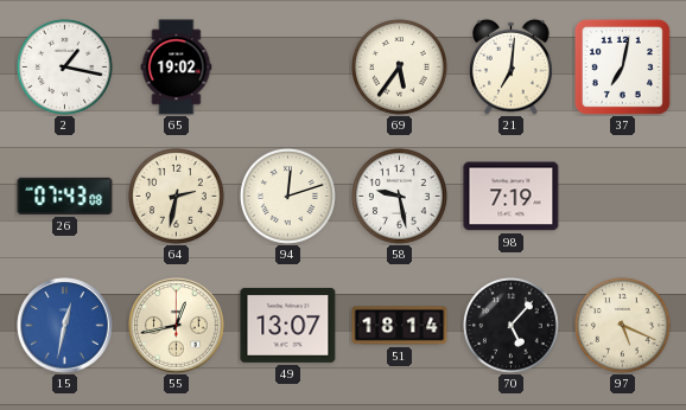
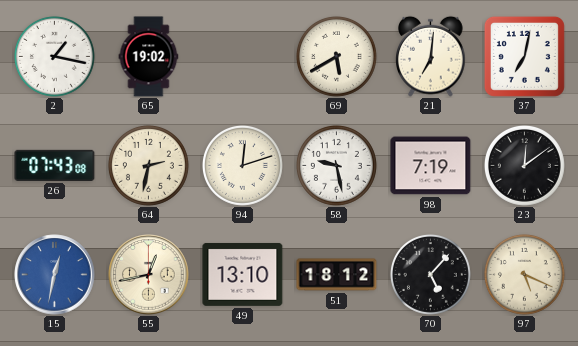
69: 5:36 -> 5:40
23: none -> 12:09
49: 13:07 -> 13:10
51: 18:14 -> 18:12
